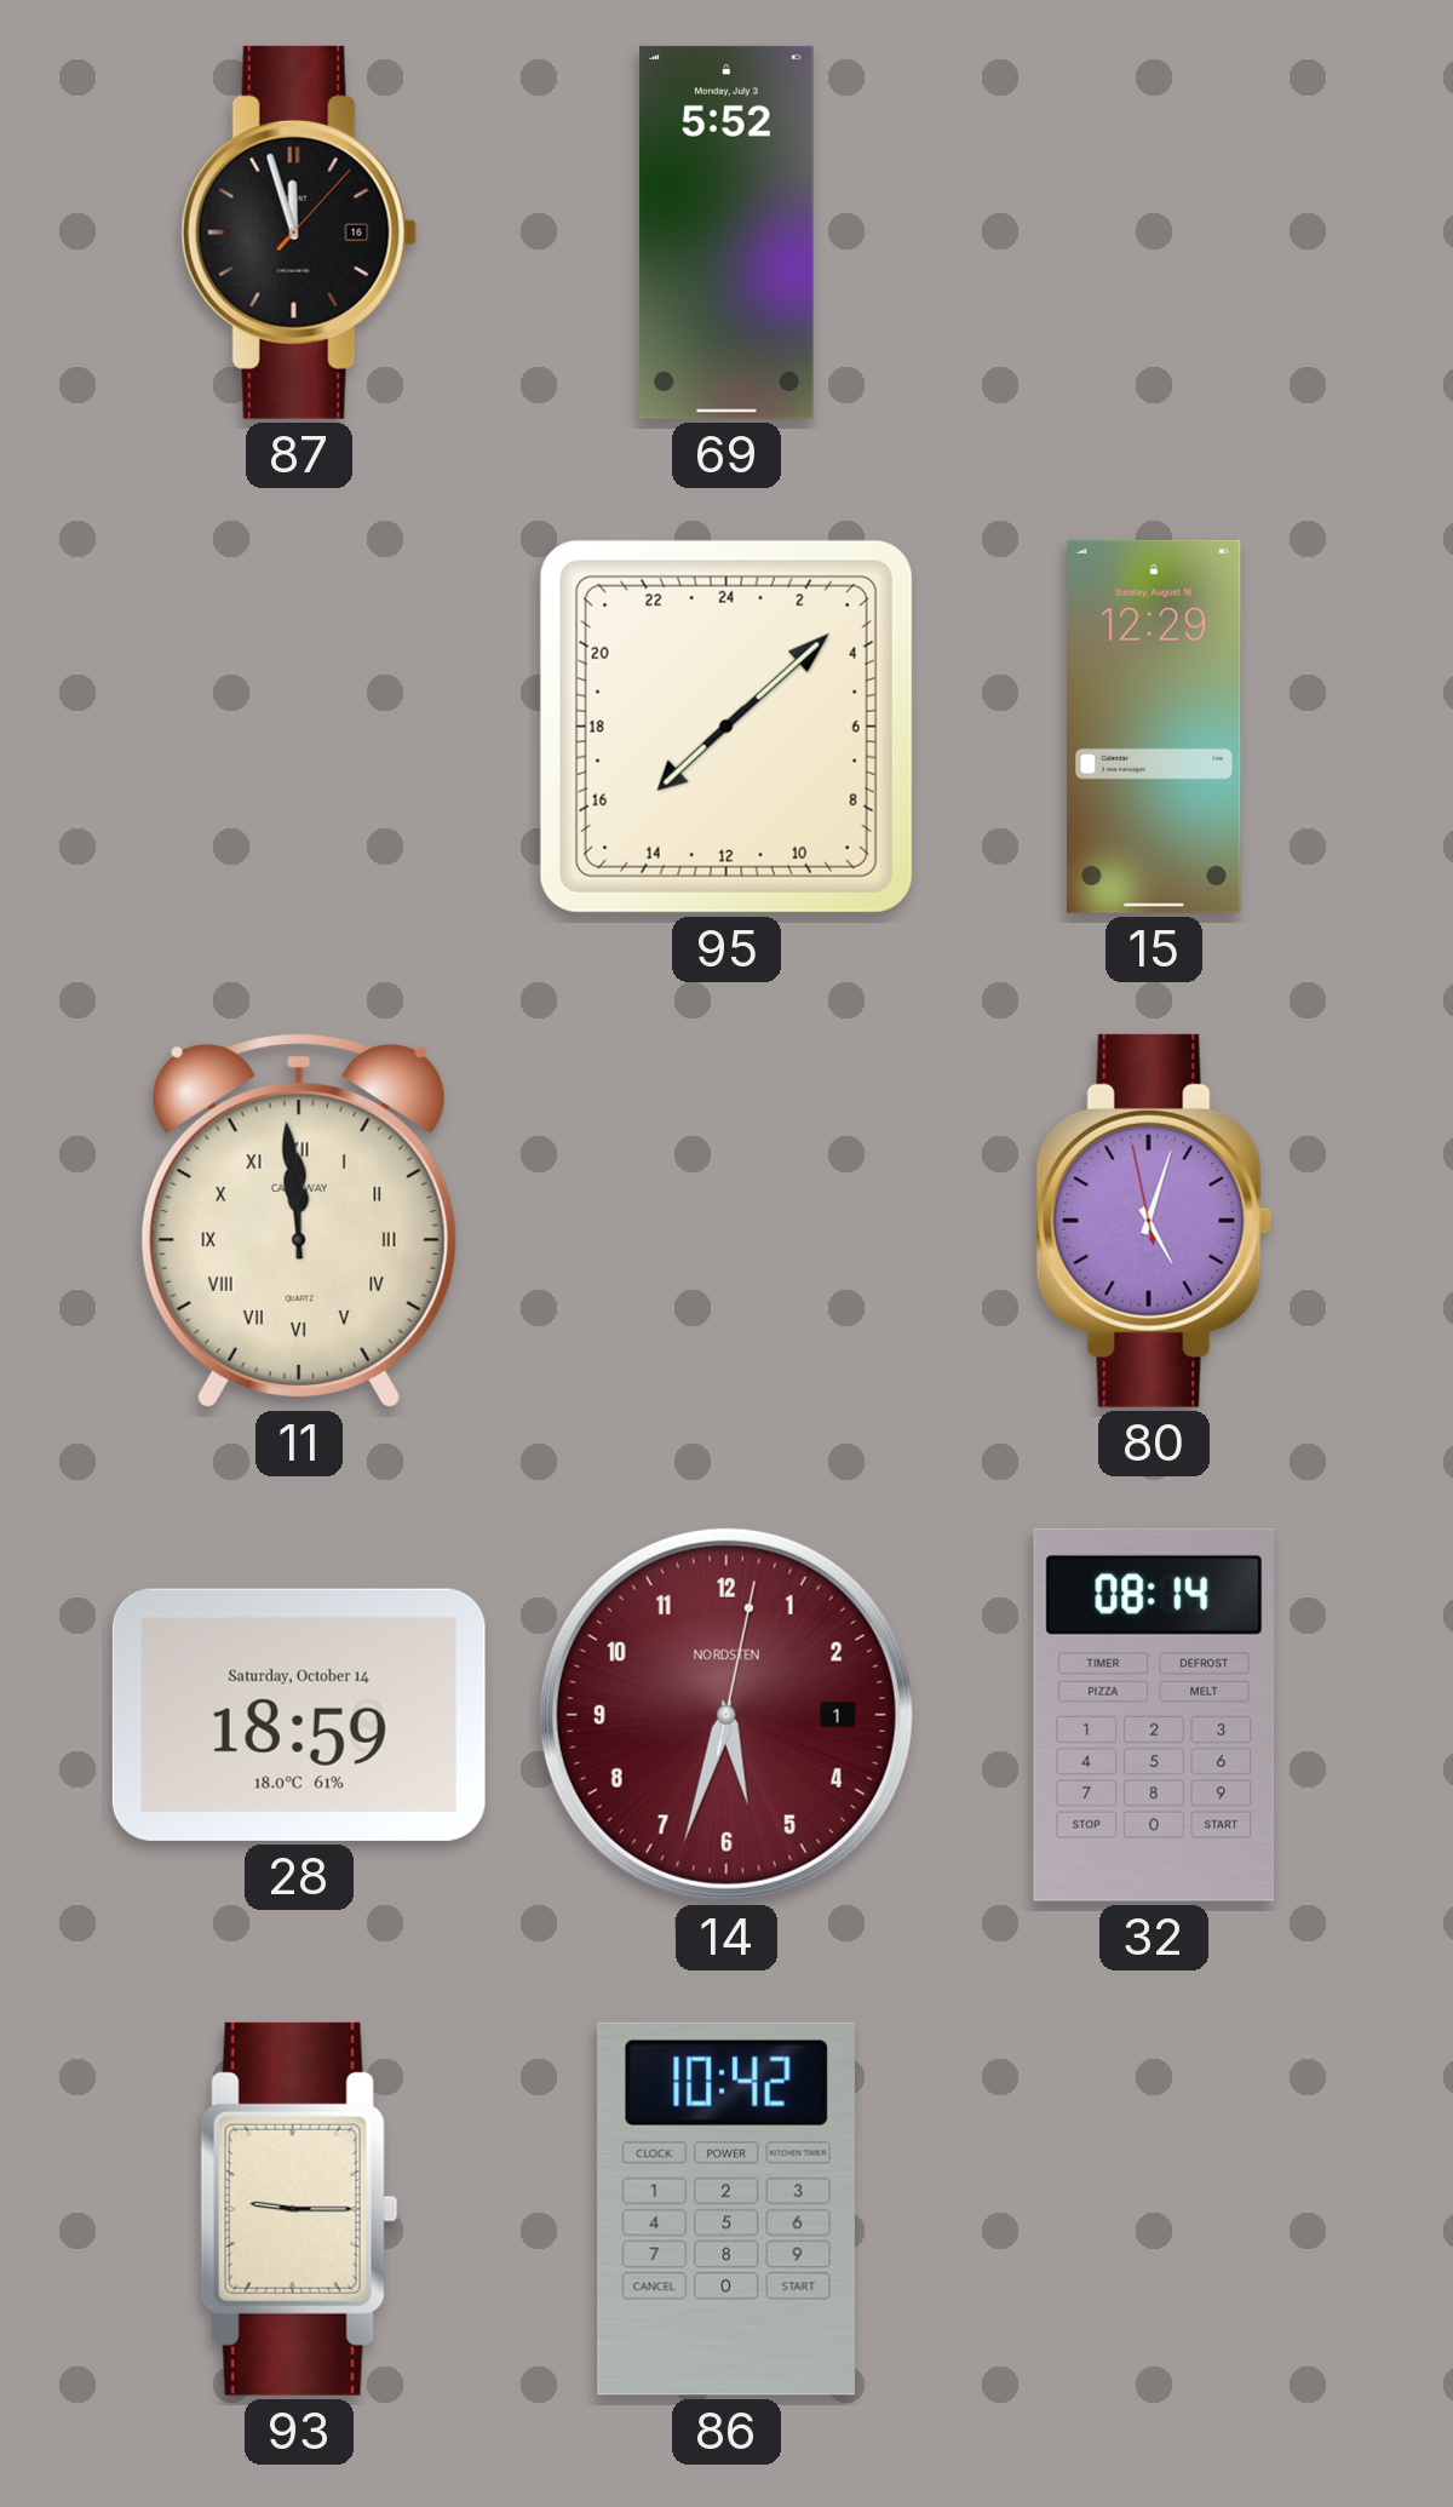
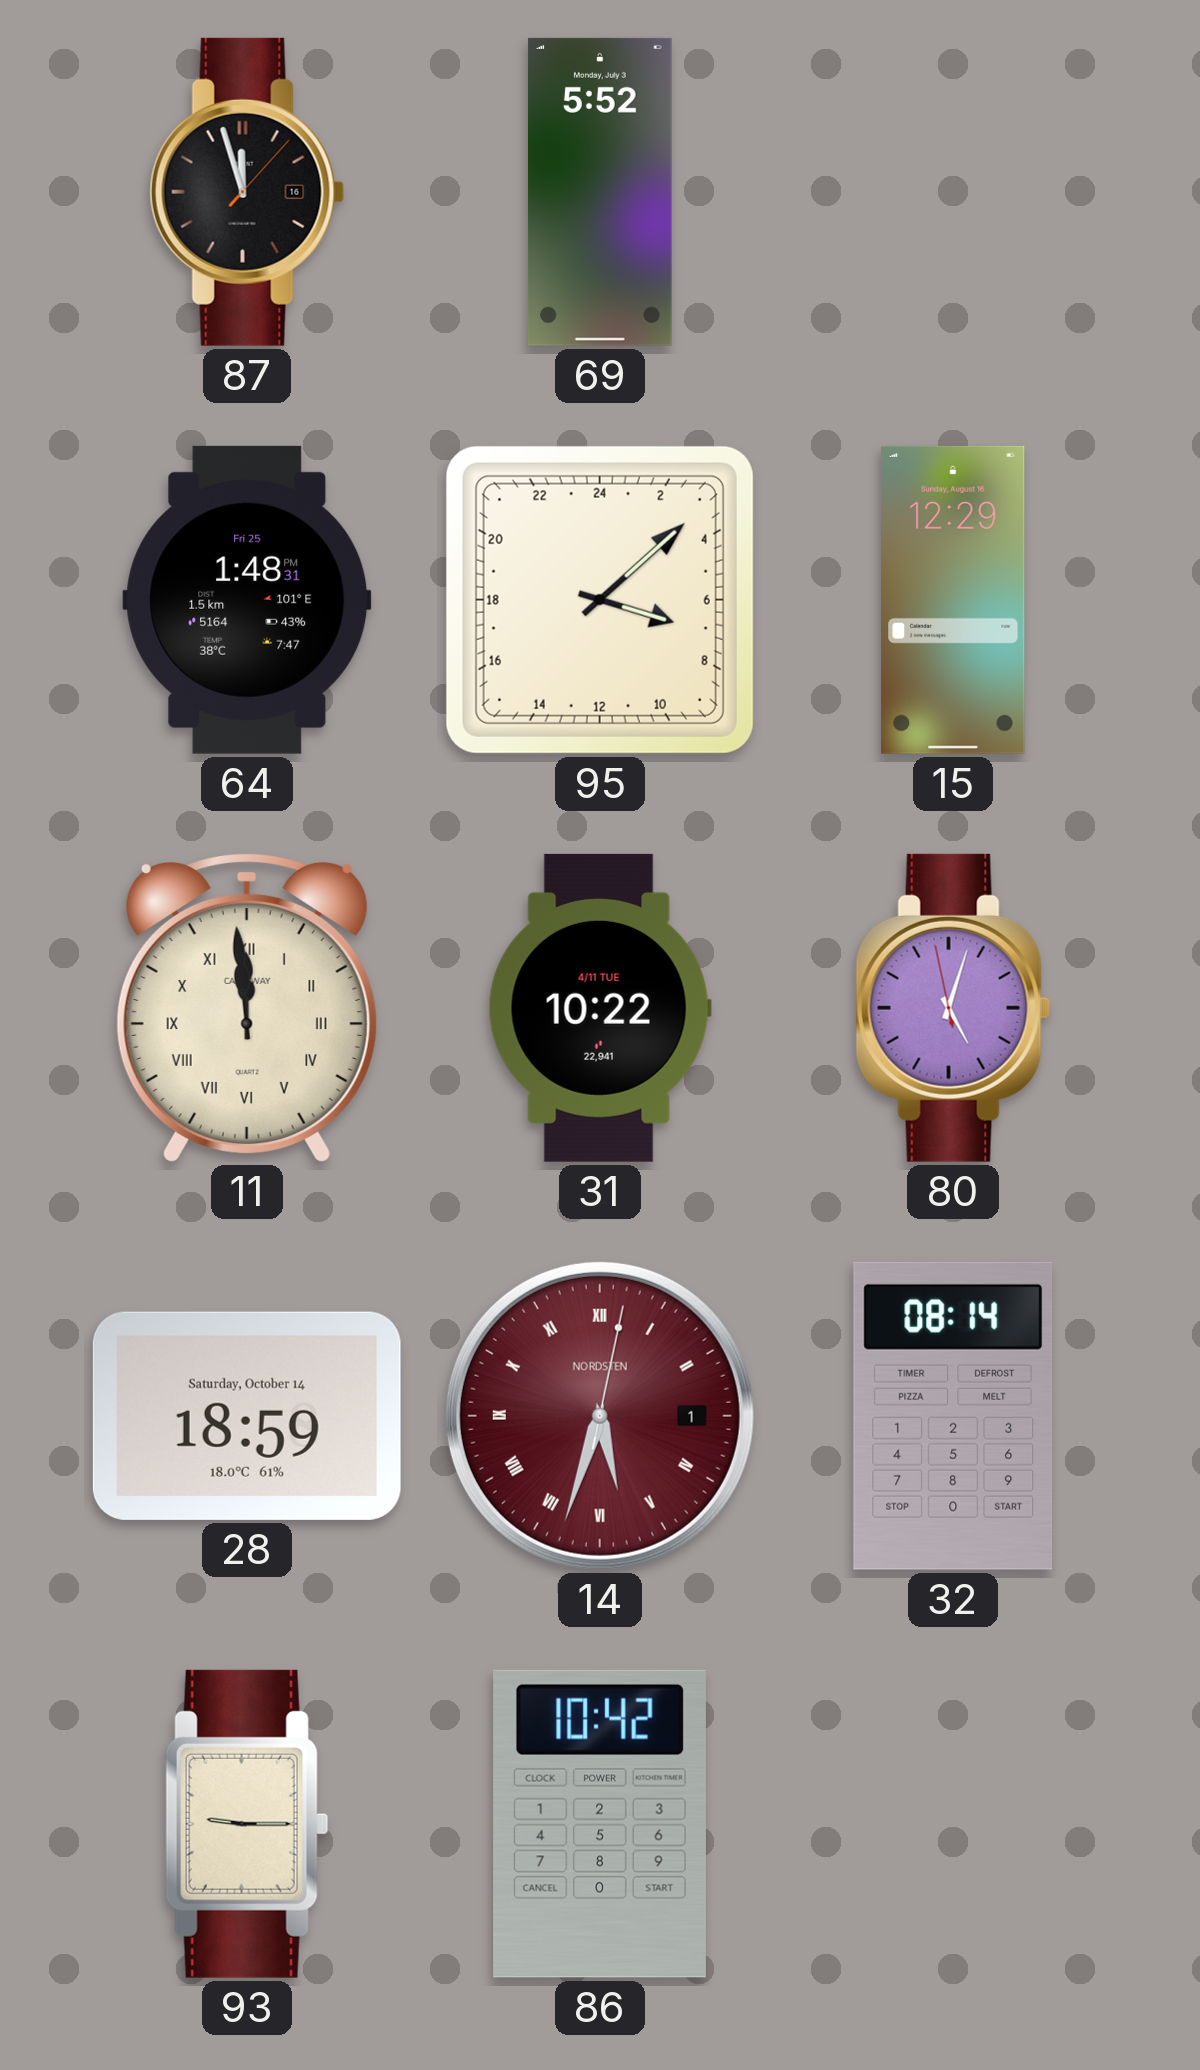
64: none -> 1:48
95: 15:08 -> 7:08
31: none -> 10:22
14 numerals: Arabic -> Roman
